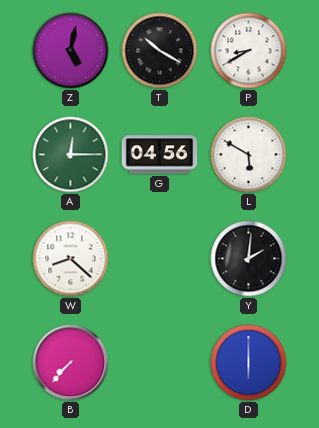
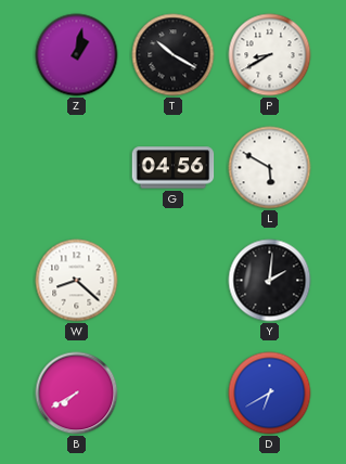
Z: 5:02 -> 1:02
A: 12:15 -> none
B: 7:37 -> 7:40
D: 6:00 -> 6:40
